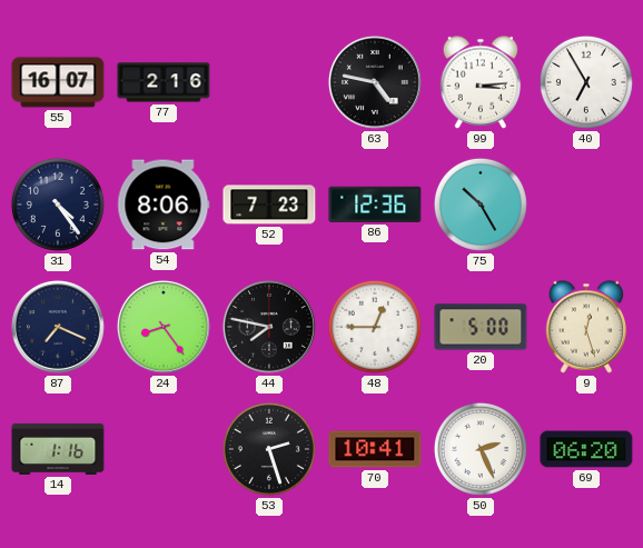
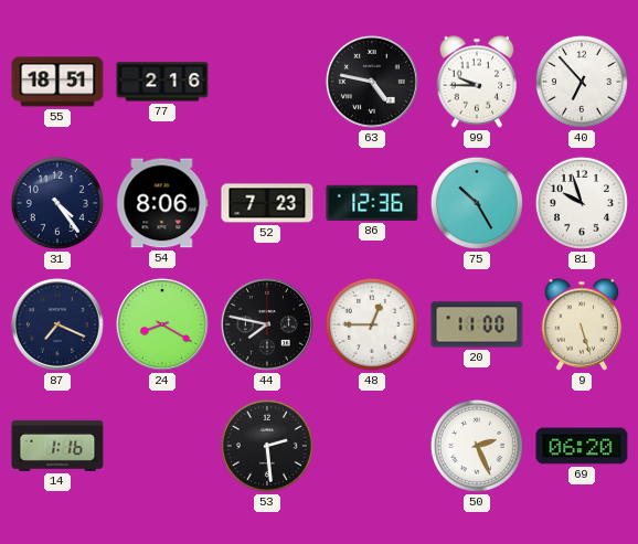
55: 16:07 -> 18:51
99: 3:14 -> 9:45
40: 6:55 -> 6:53
81: none -> 9:57
24: 8:24 -> 8:20
20: 5:00 -> 11:00
9: 12:27 -> 5:27
53: 2:27 -> 2:29
70: 10:41 -> none
